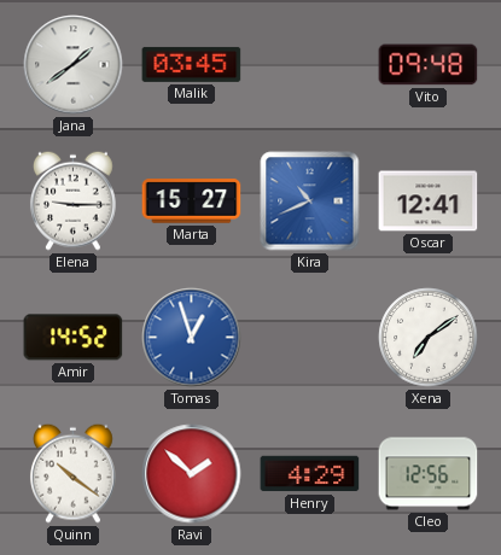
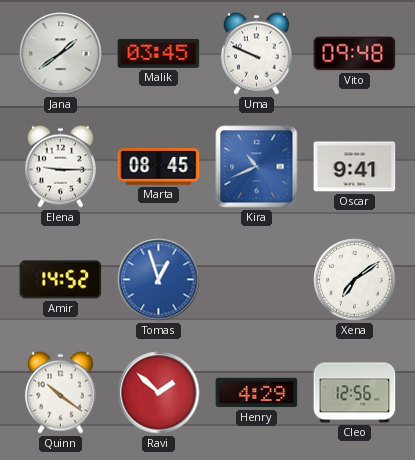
Uma: none -> 9:49
Marta: 15:27 -> 08:45
Oscar: 12:41 -> 9:41
